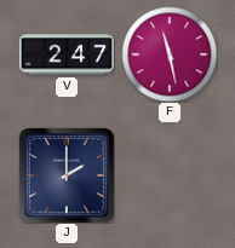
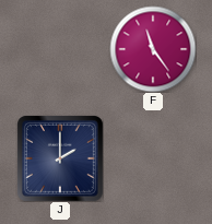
V: 2:47 -> none
F: 11:28 -> 11:24
